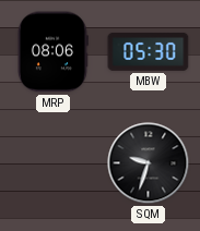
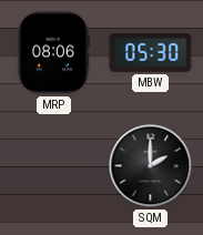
SQM: 9:33 -> 2:00
